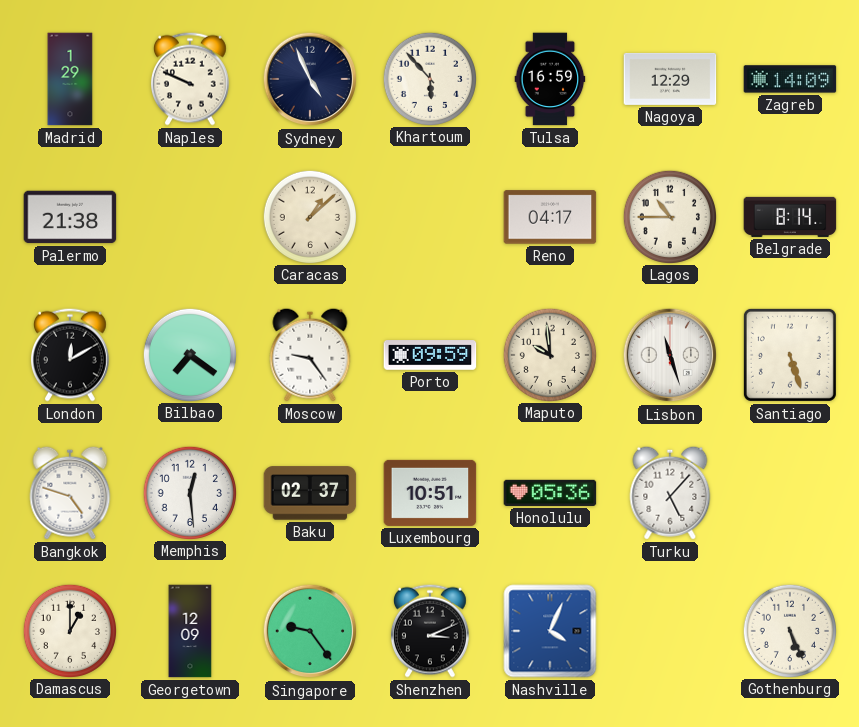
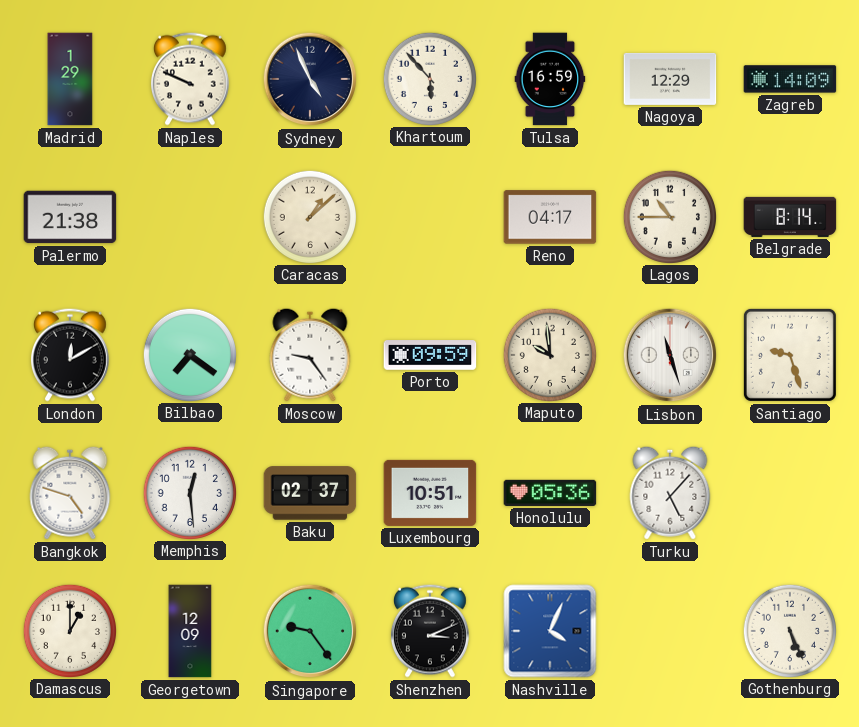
Santiago: 5:27 -> 9:27
